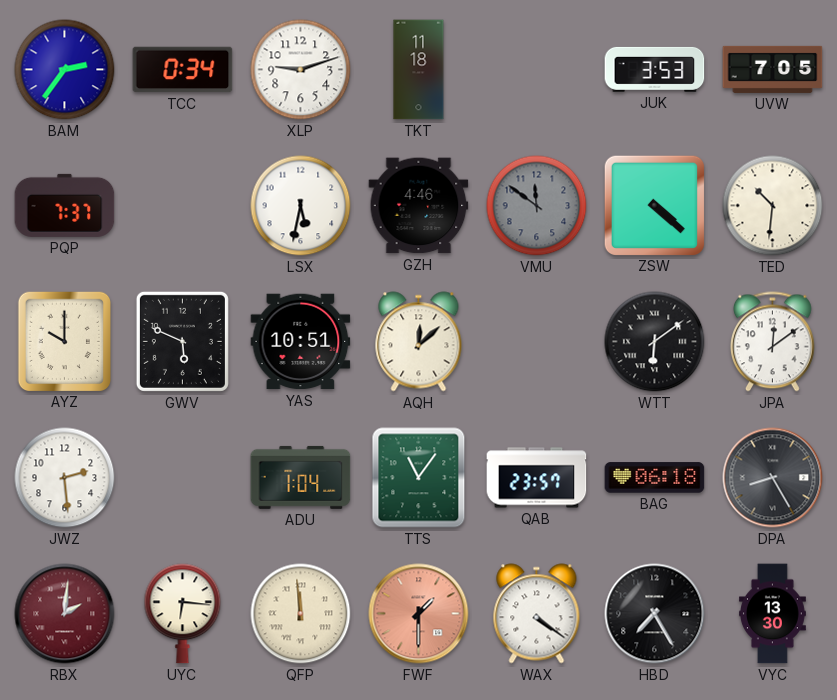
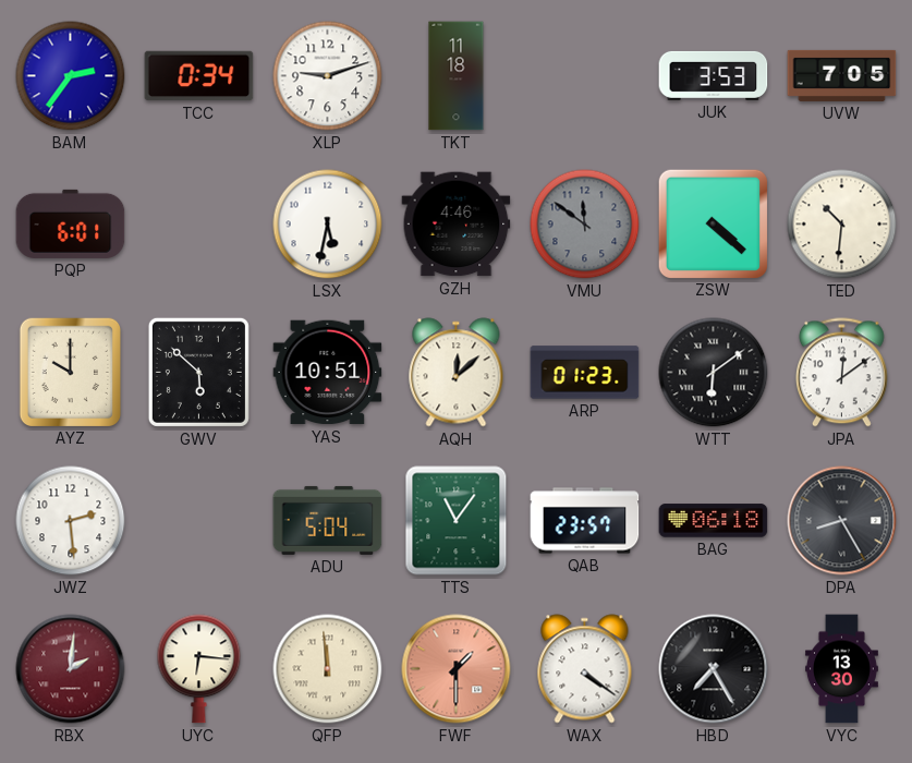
PQP: 7:37 -> 6:01
GWV: 5:49 -> 5:52
ARP: none -> 01:23
ADU: 1:04 -> 5:04
